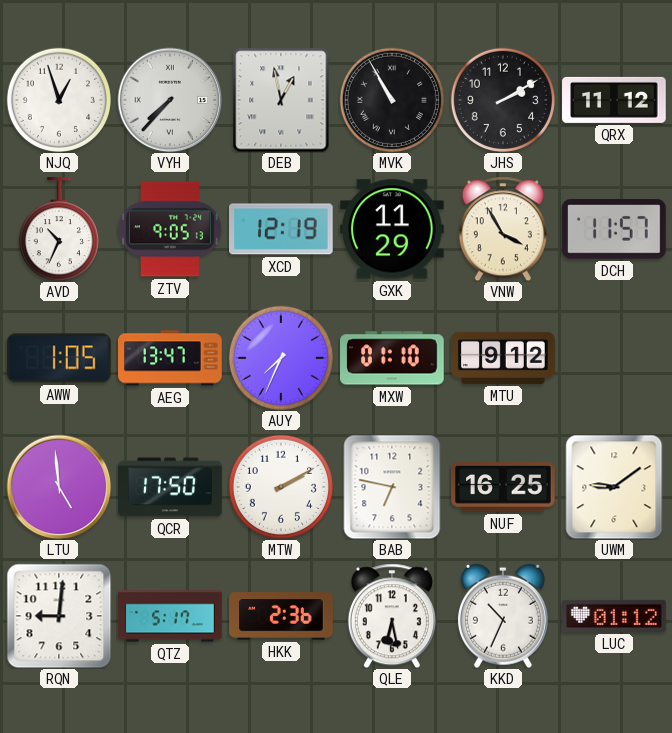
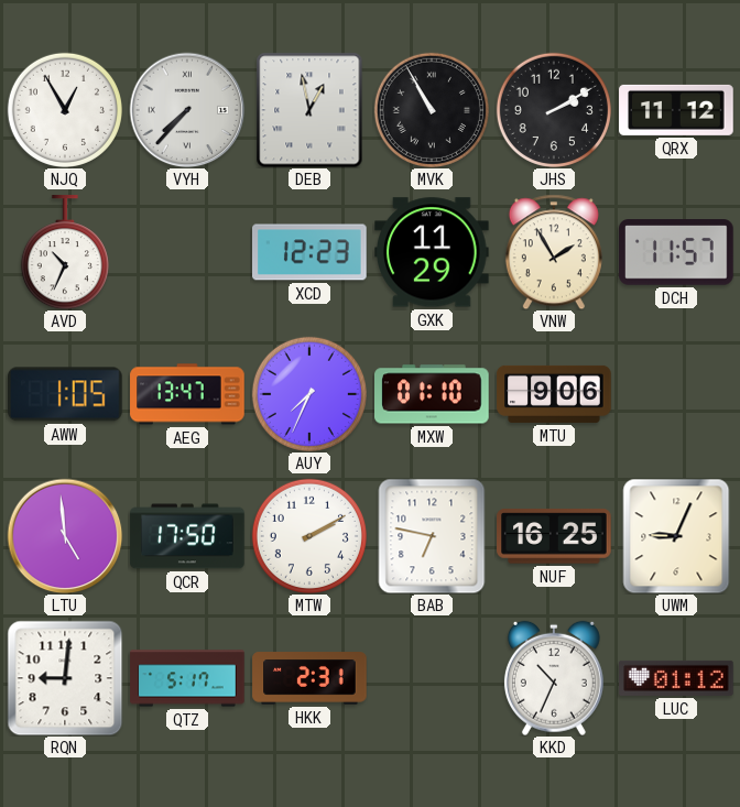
NJQ: 12:57 -> 12:55
ZTV: 9:05 -> none
XCD: 12:19 -> 12:23
VNW: 3:55 -> 1:55
MTU: 9:12 -> 9:06
UWM: 9:09 -> 9:04
HKK: 2:36 -> 2:31
QLE: 6:28 -> none
